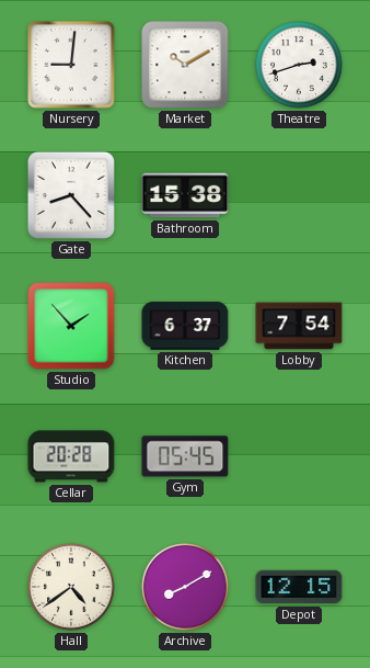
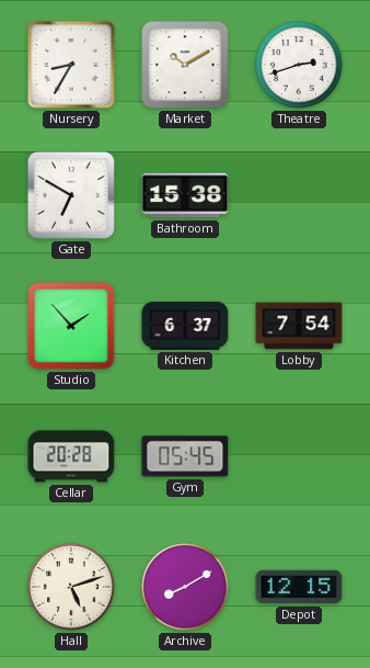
Nursery: 9:01 -> 8:35
Gate: 8:23 -> 6:50
Hall: 4:39 -> 5:12
